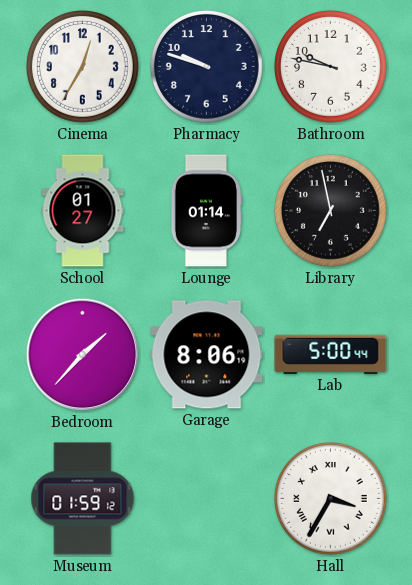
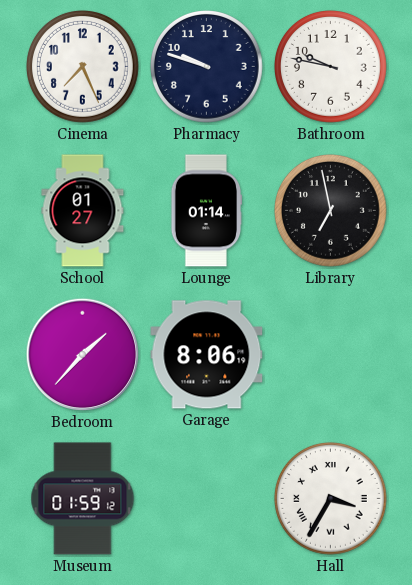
Cinema: 12:35 -> 7:26
Lab: 5:00 -> none
